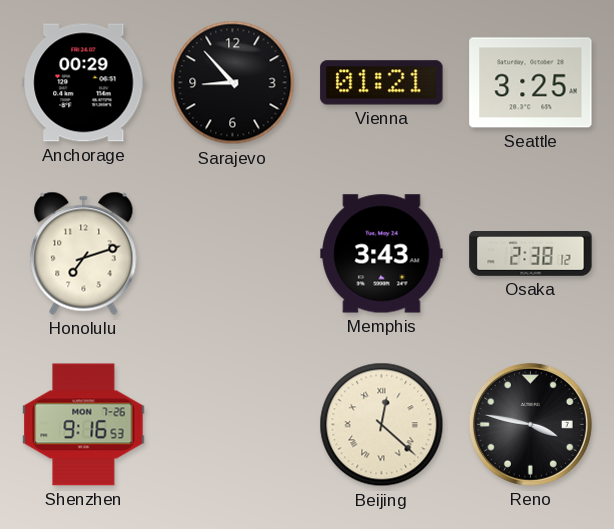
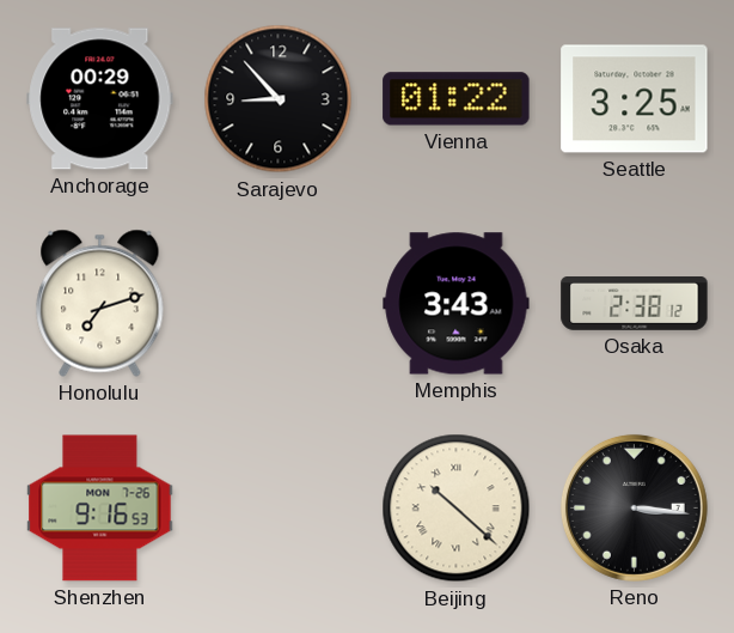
Vienna: 01:21 -> 01:22
Beijing: 12:22 -> 10:22
Reno: 3:47 -> 3:16
